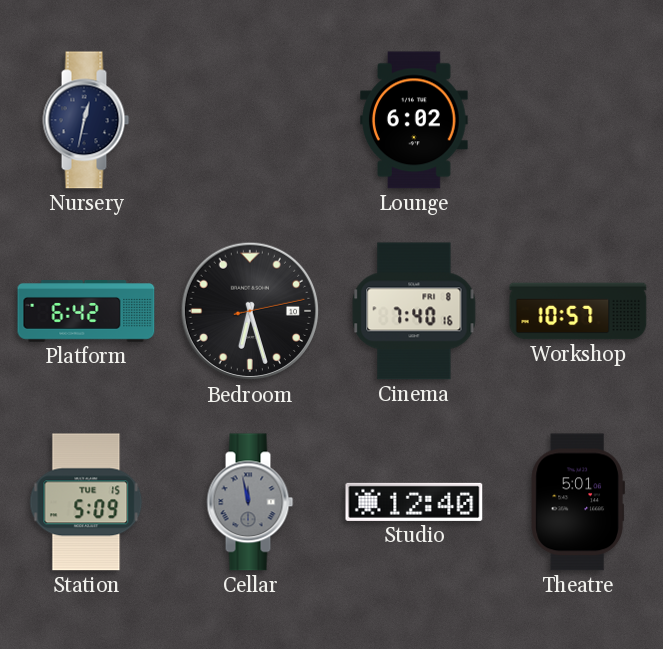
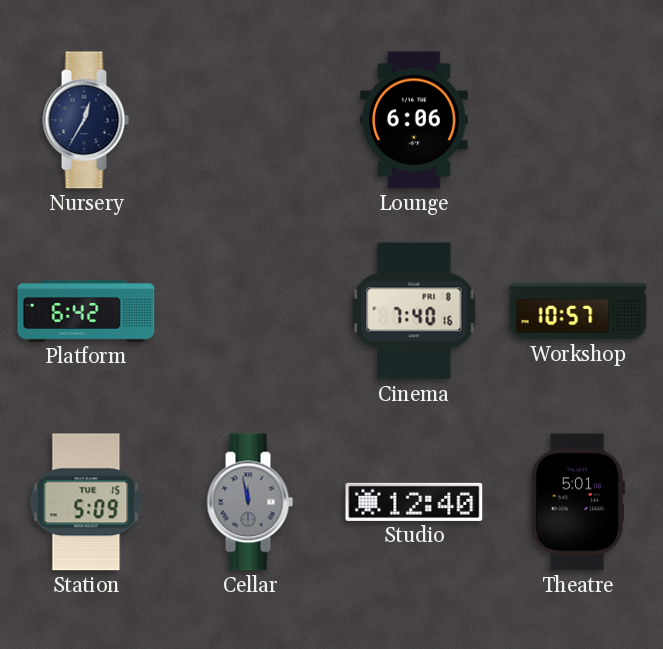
Nursery: 12:32 -> 12:35
Lounge: 6:02 -> 6:06
Bedroom: 6:27 -> none
